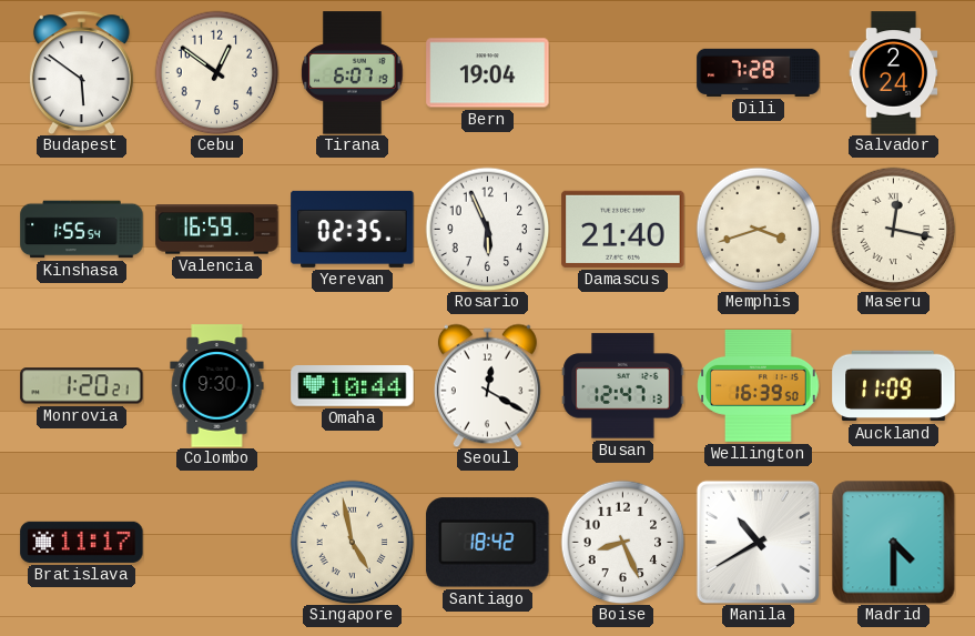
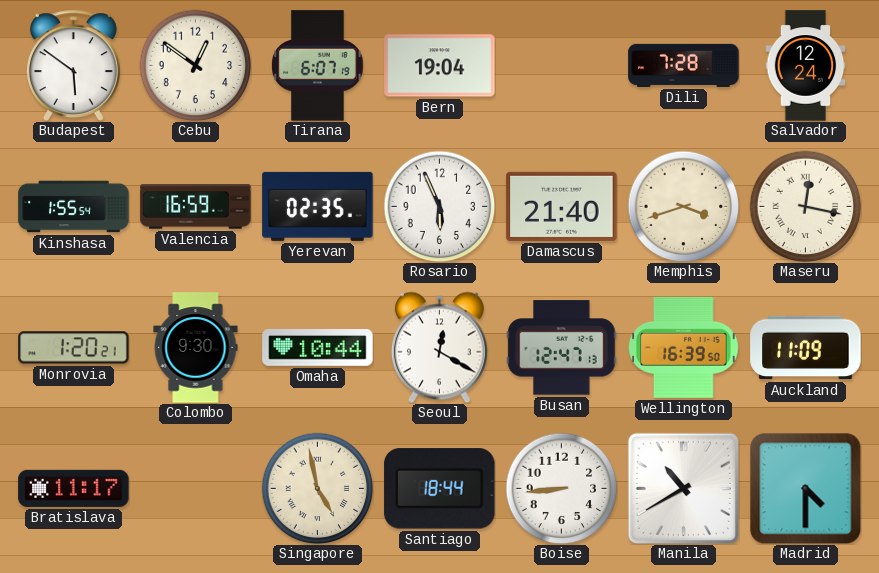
Salvador: 2:24 -> 12:24
Santiago: 18:42 -> 18:44
Boise: 8:26 -> 8:44
